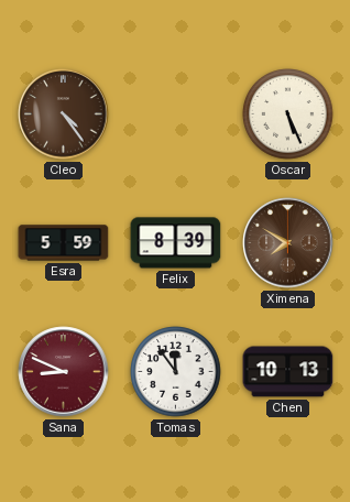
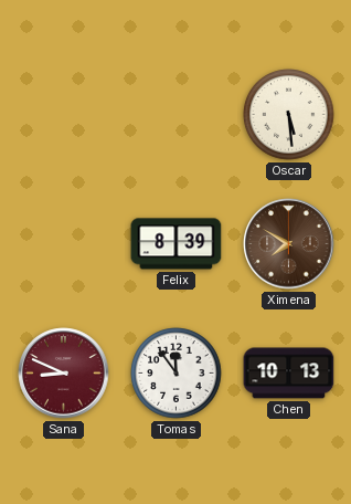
Cleo: 4:24 -> none
Oscar: 5:26 -> 5:29
Esra: 5:59 -> none
